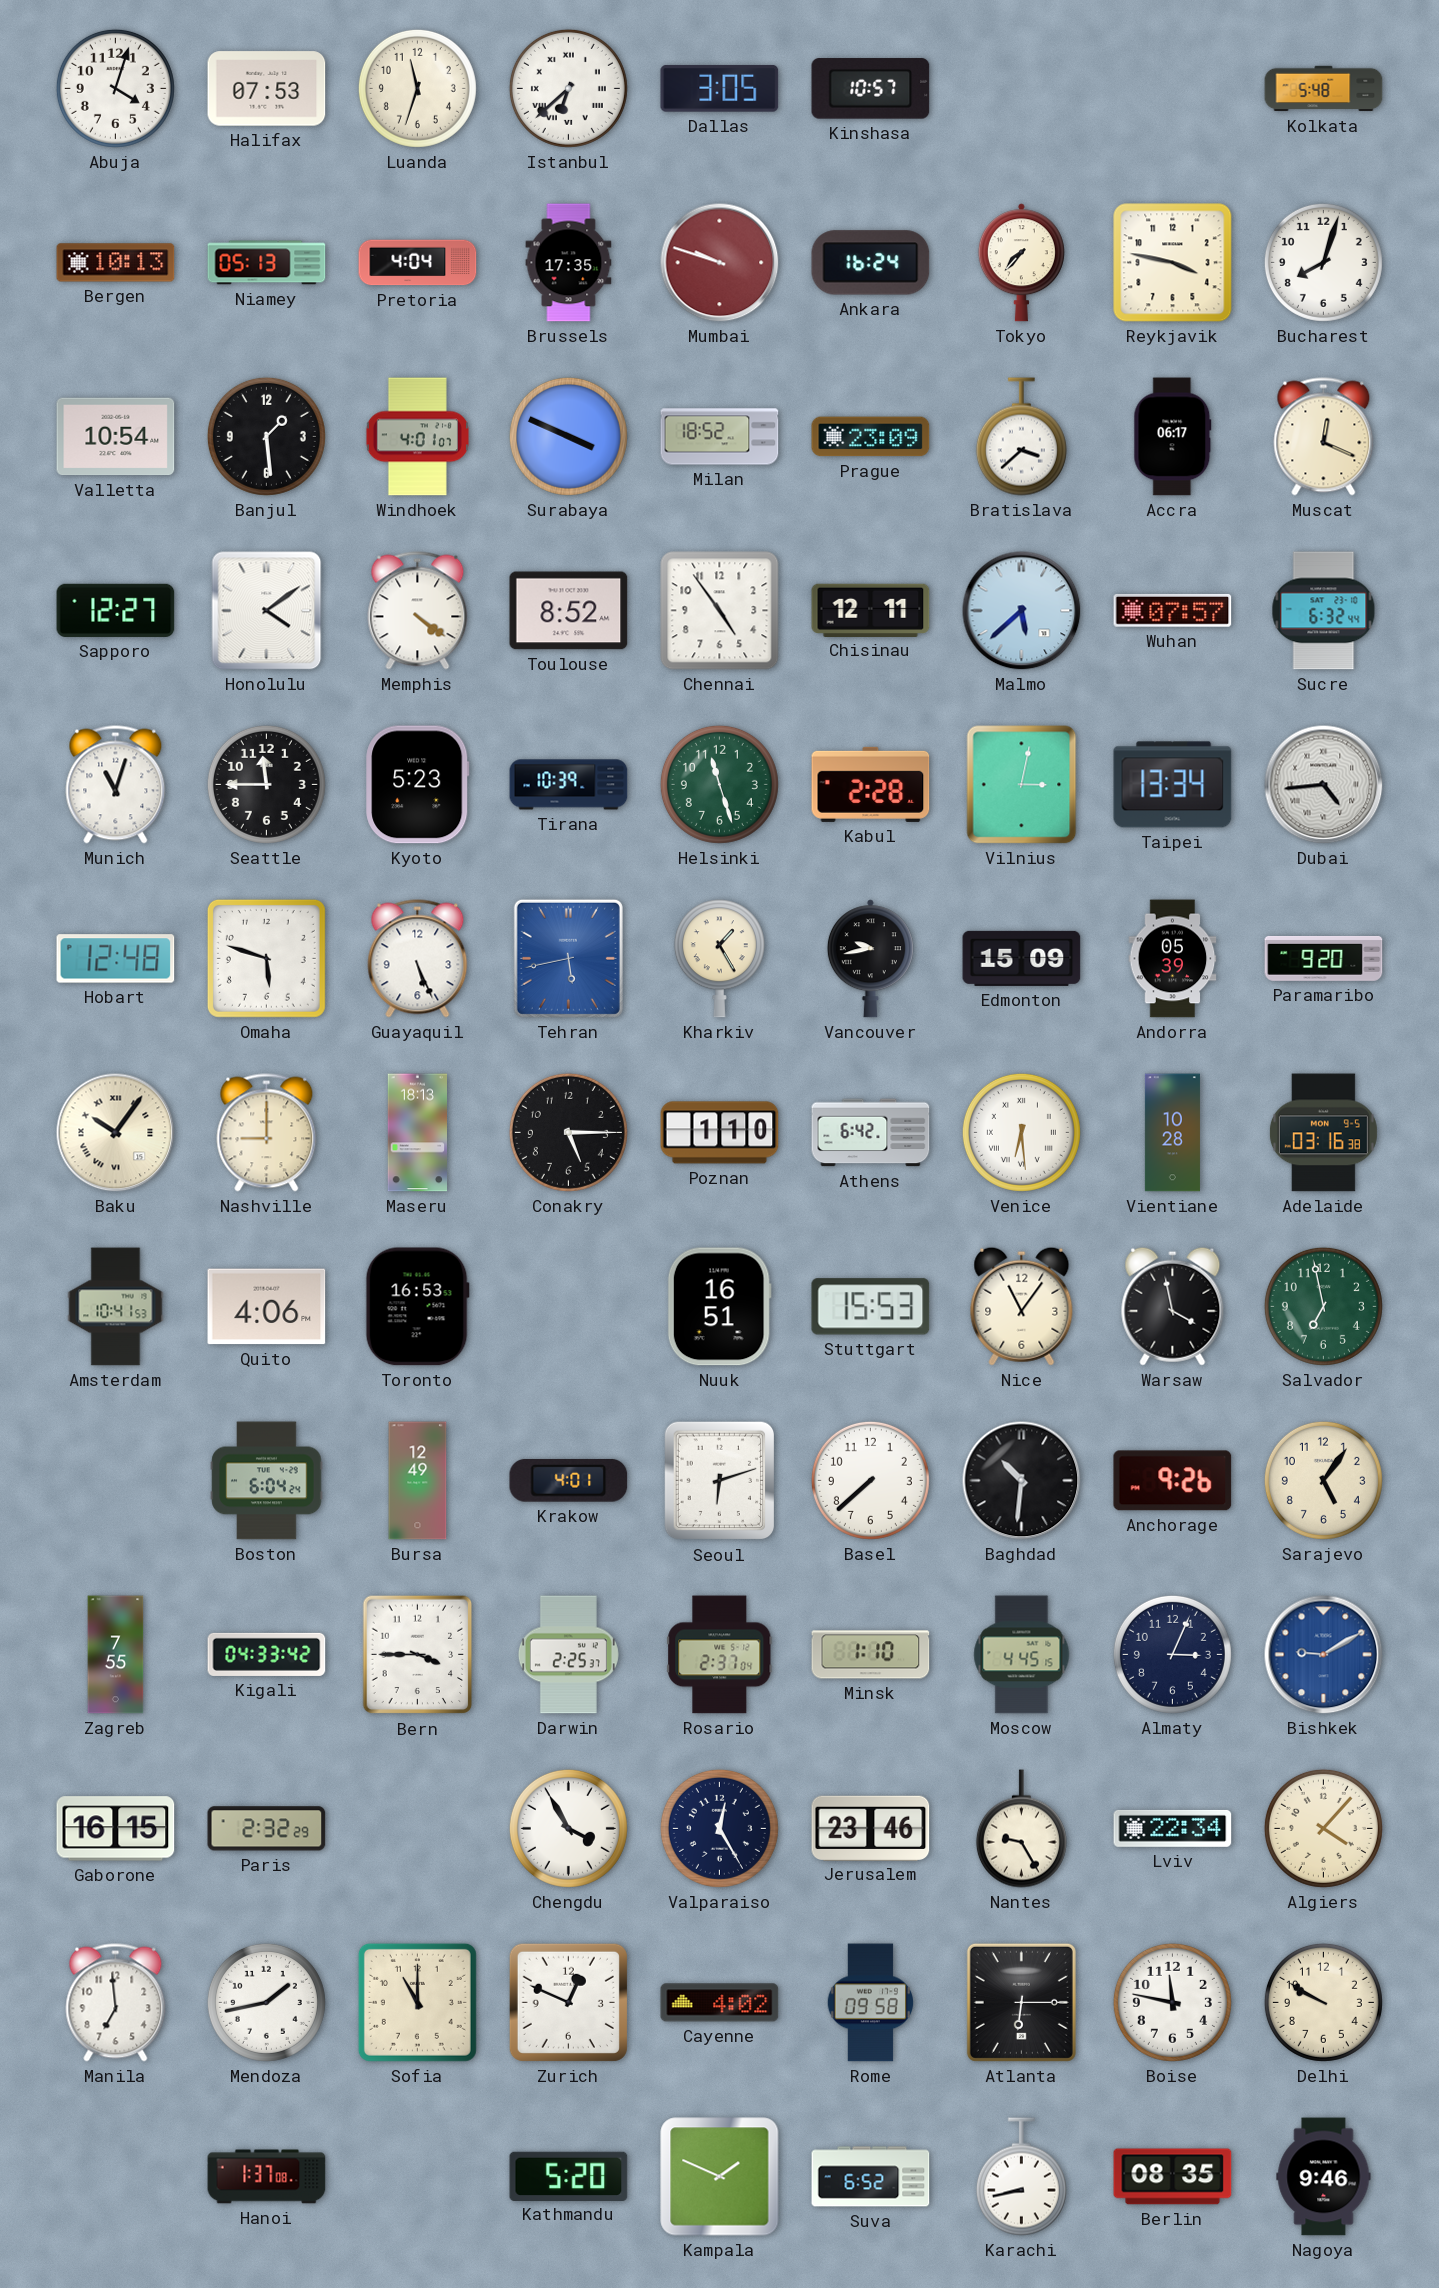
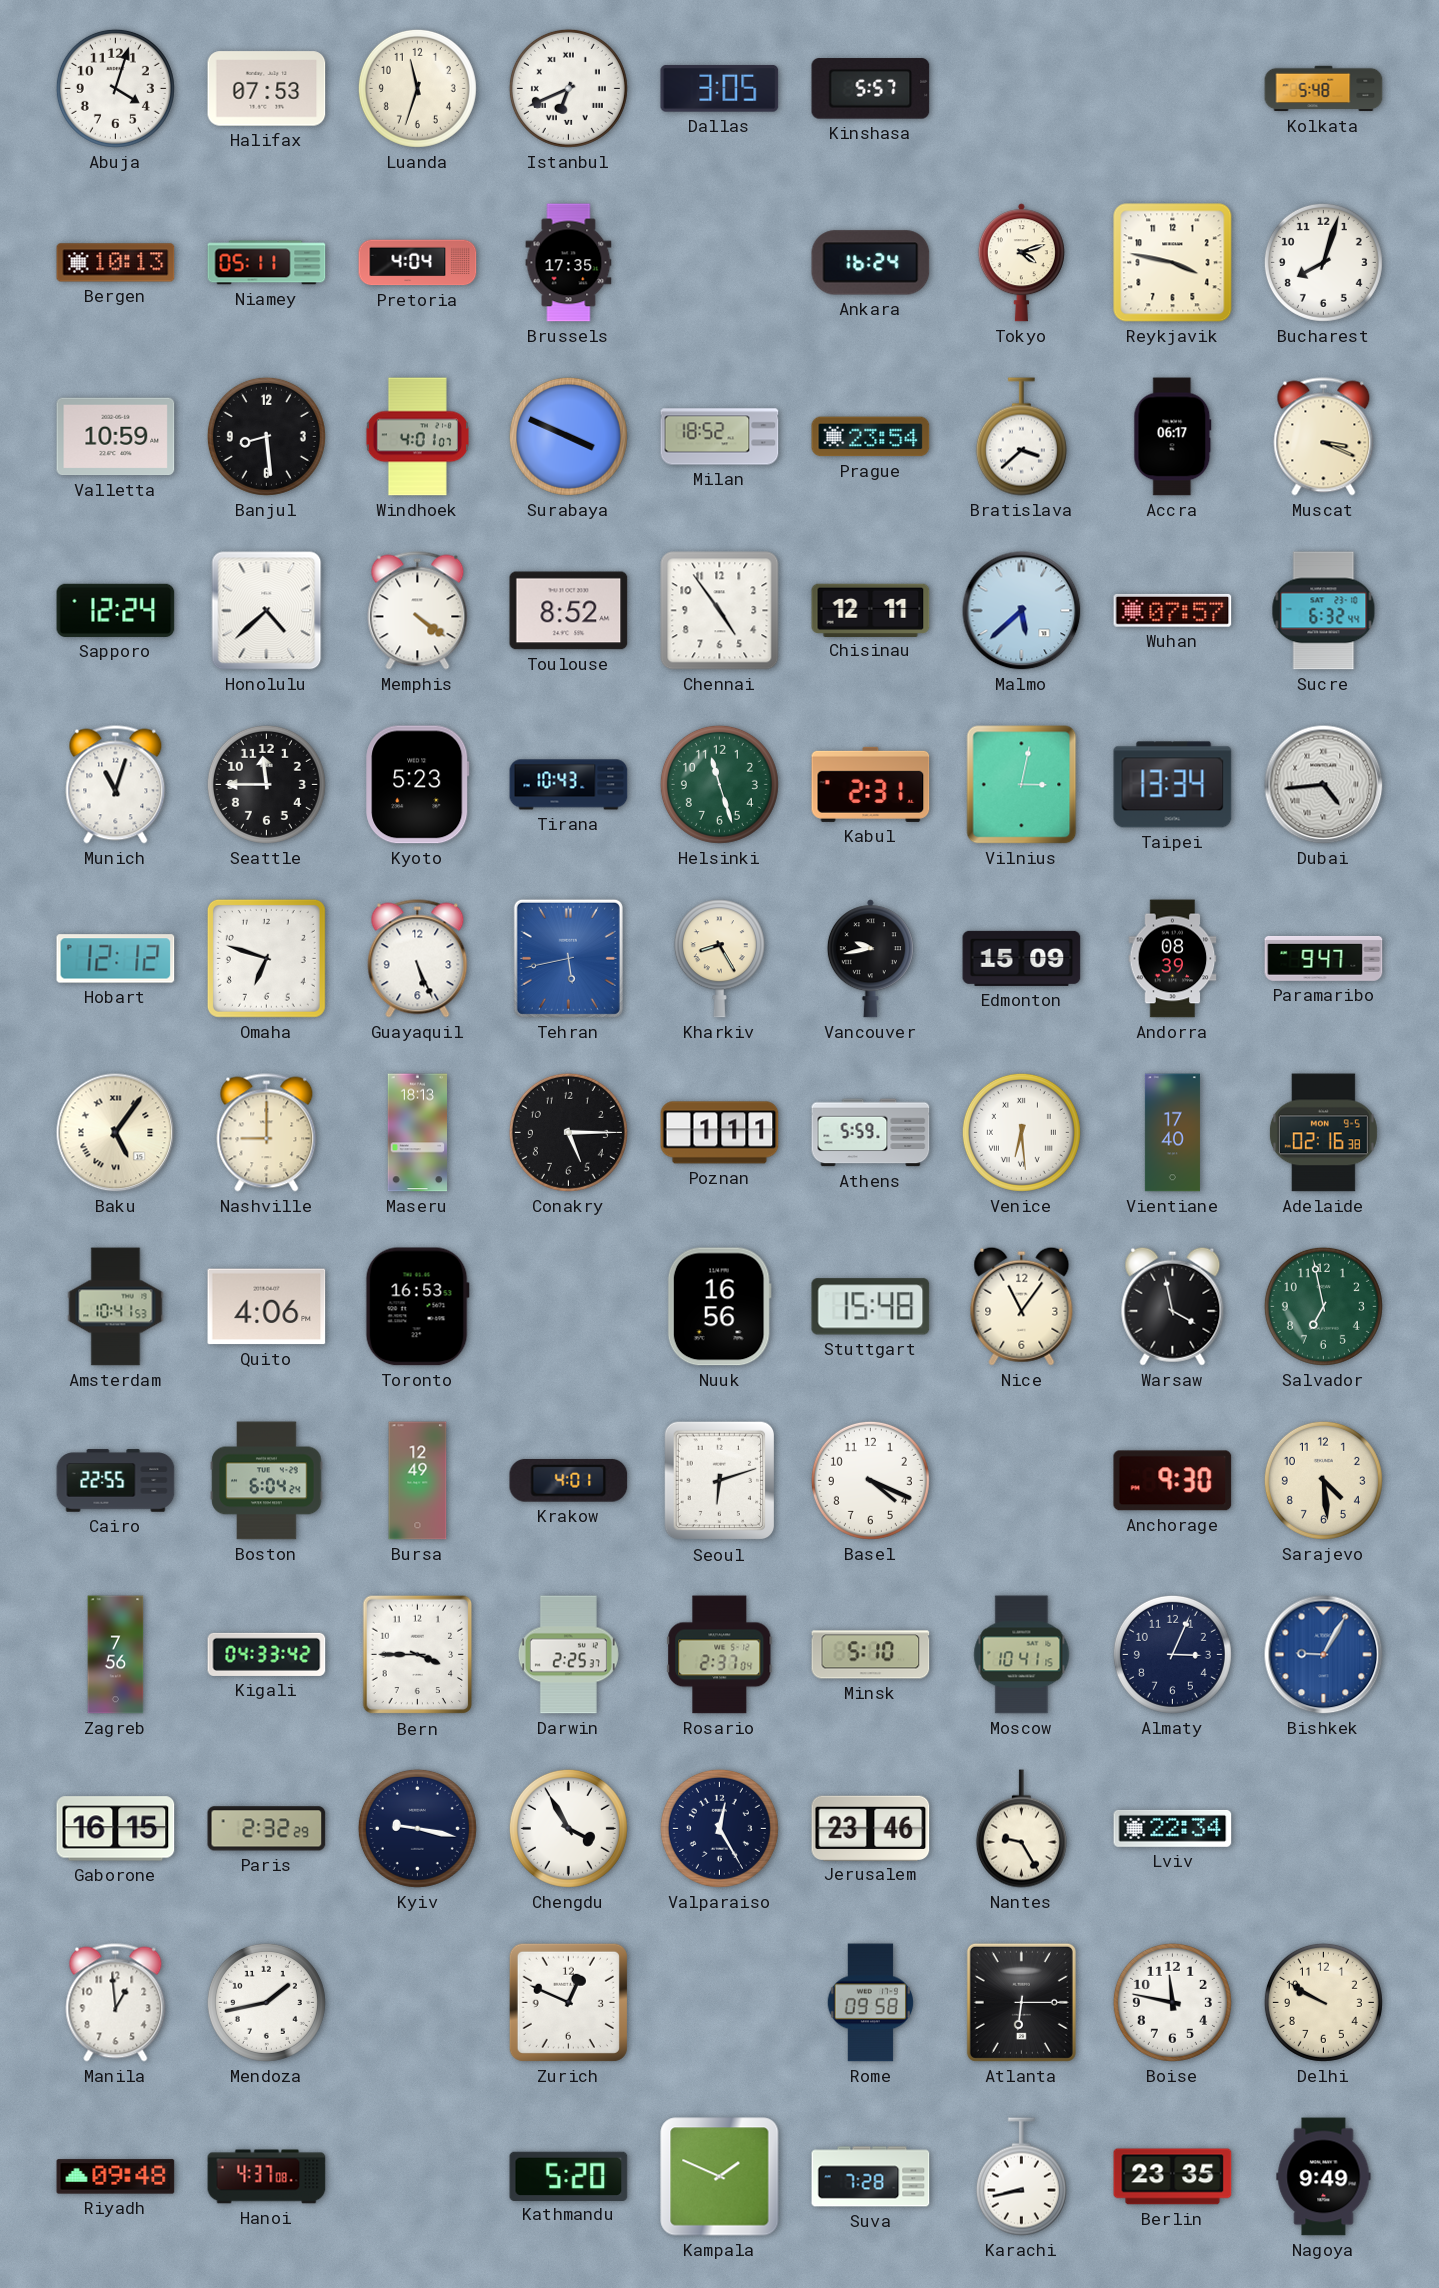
Istanbul: 6:38 -> 6:41
Kinshasa: 10:57 -> 5:57
Niamey: 05:13 -> 05:11
Mumbai: 9:48 -> none
Tokyo: 7:37 -> 4:12
Valletta: 10:54 -> 10:59
Banjul: 1:29 -> 8:29
Prague: 23:09 -> 23:54
Muscat: 12:19 -> 3:19
Sapporo: 12:27 -> 12:24
Honolulu: 4:09 -> 4:38
Tirana: 10:39 -> 10:43
Kabul: 2:28 -> 2:31
Hobart: 12:48 -> 12:12
Omaha: 5:48 -> 6:48
Kharkiv: 1:25 -> 8:25
Andorra: 05:39 -> 08:39
Paramaribo: 9:20 -> 9:47
Baku: 10:06 -> 5:06
Poznan: 1:10 -> 1:11
Athens: 6:42 -> 5:59
Vientiane: 10:28 -> 17:40
Adelaide: 03:16 -> 02:16
Nuuk: 16:51 -> 16:56
Stuttgart: 15:53 -> 15:48
Cairo: none -> 22:55
Basel: 7:38 -> 4:19
Baghdad: 10:31 -> none
Anchorage: 9:26 -> 9:30
Sarajevo: 5:06 -> 4:29
Zagreb: 7:55 -> 7:56
Minsk: 1:10 -> 5:10
Moscow: 4:45 -> 10:41
Bishkek: 9:10 -> 9:05
Kyiv: none -> 9:17
Algiers: 4:07 -> none
Manila: 6:59 -> 12:59
Sofia: 11:00 -> none
Cayenne: 4:02 -> none
Riyadh: none -> 09:48
Hanoi: 1:37 -> 4:37
Suva: 6:52 -> 7:28
Berlin: 08:35 -> 23:35
Nagoya: 9:46 -> 9:49
